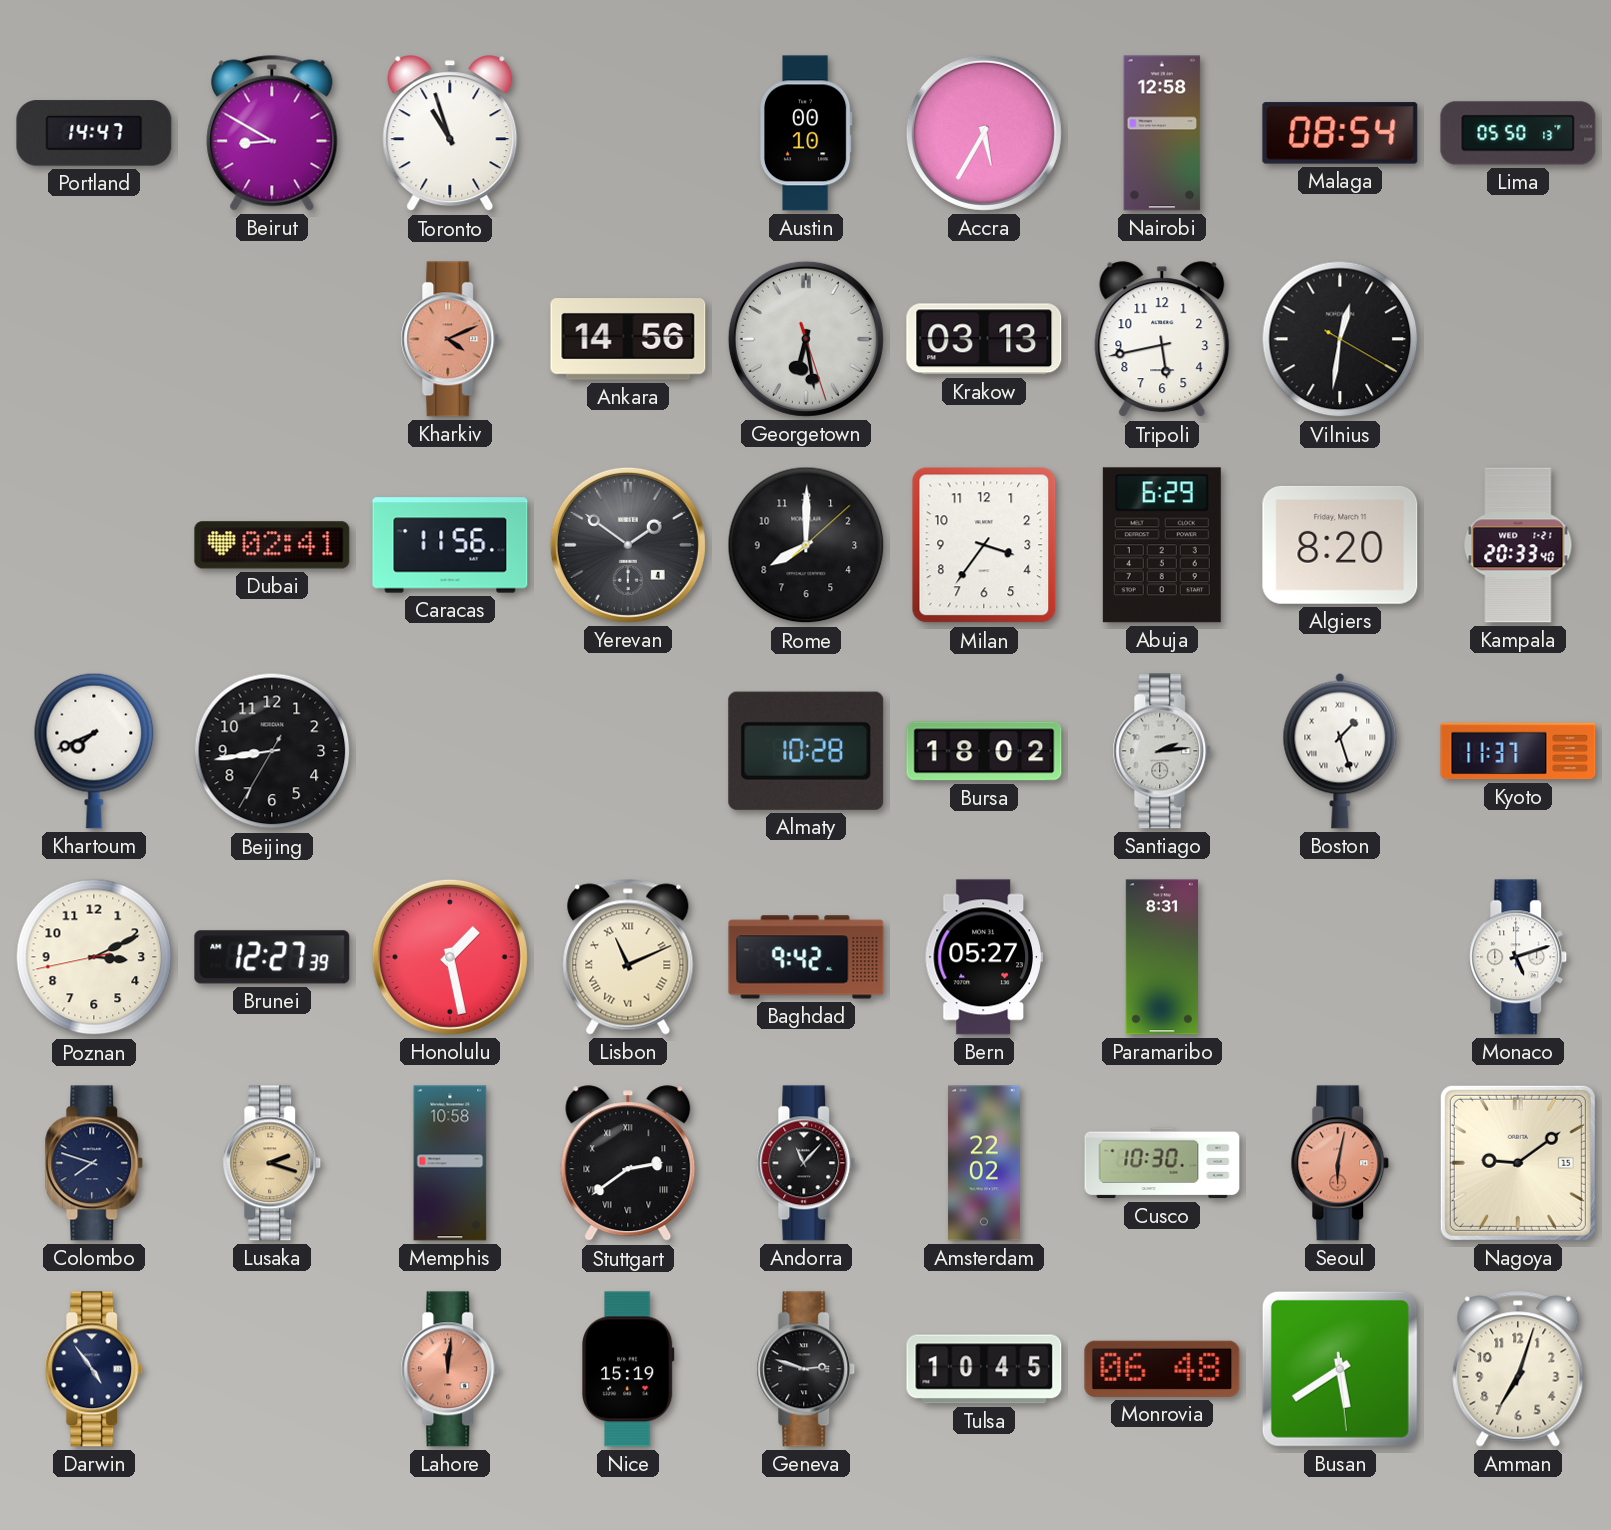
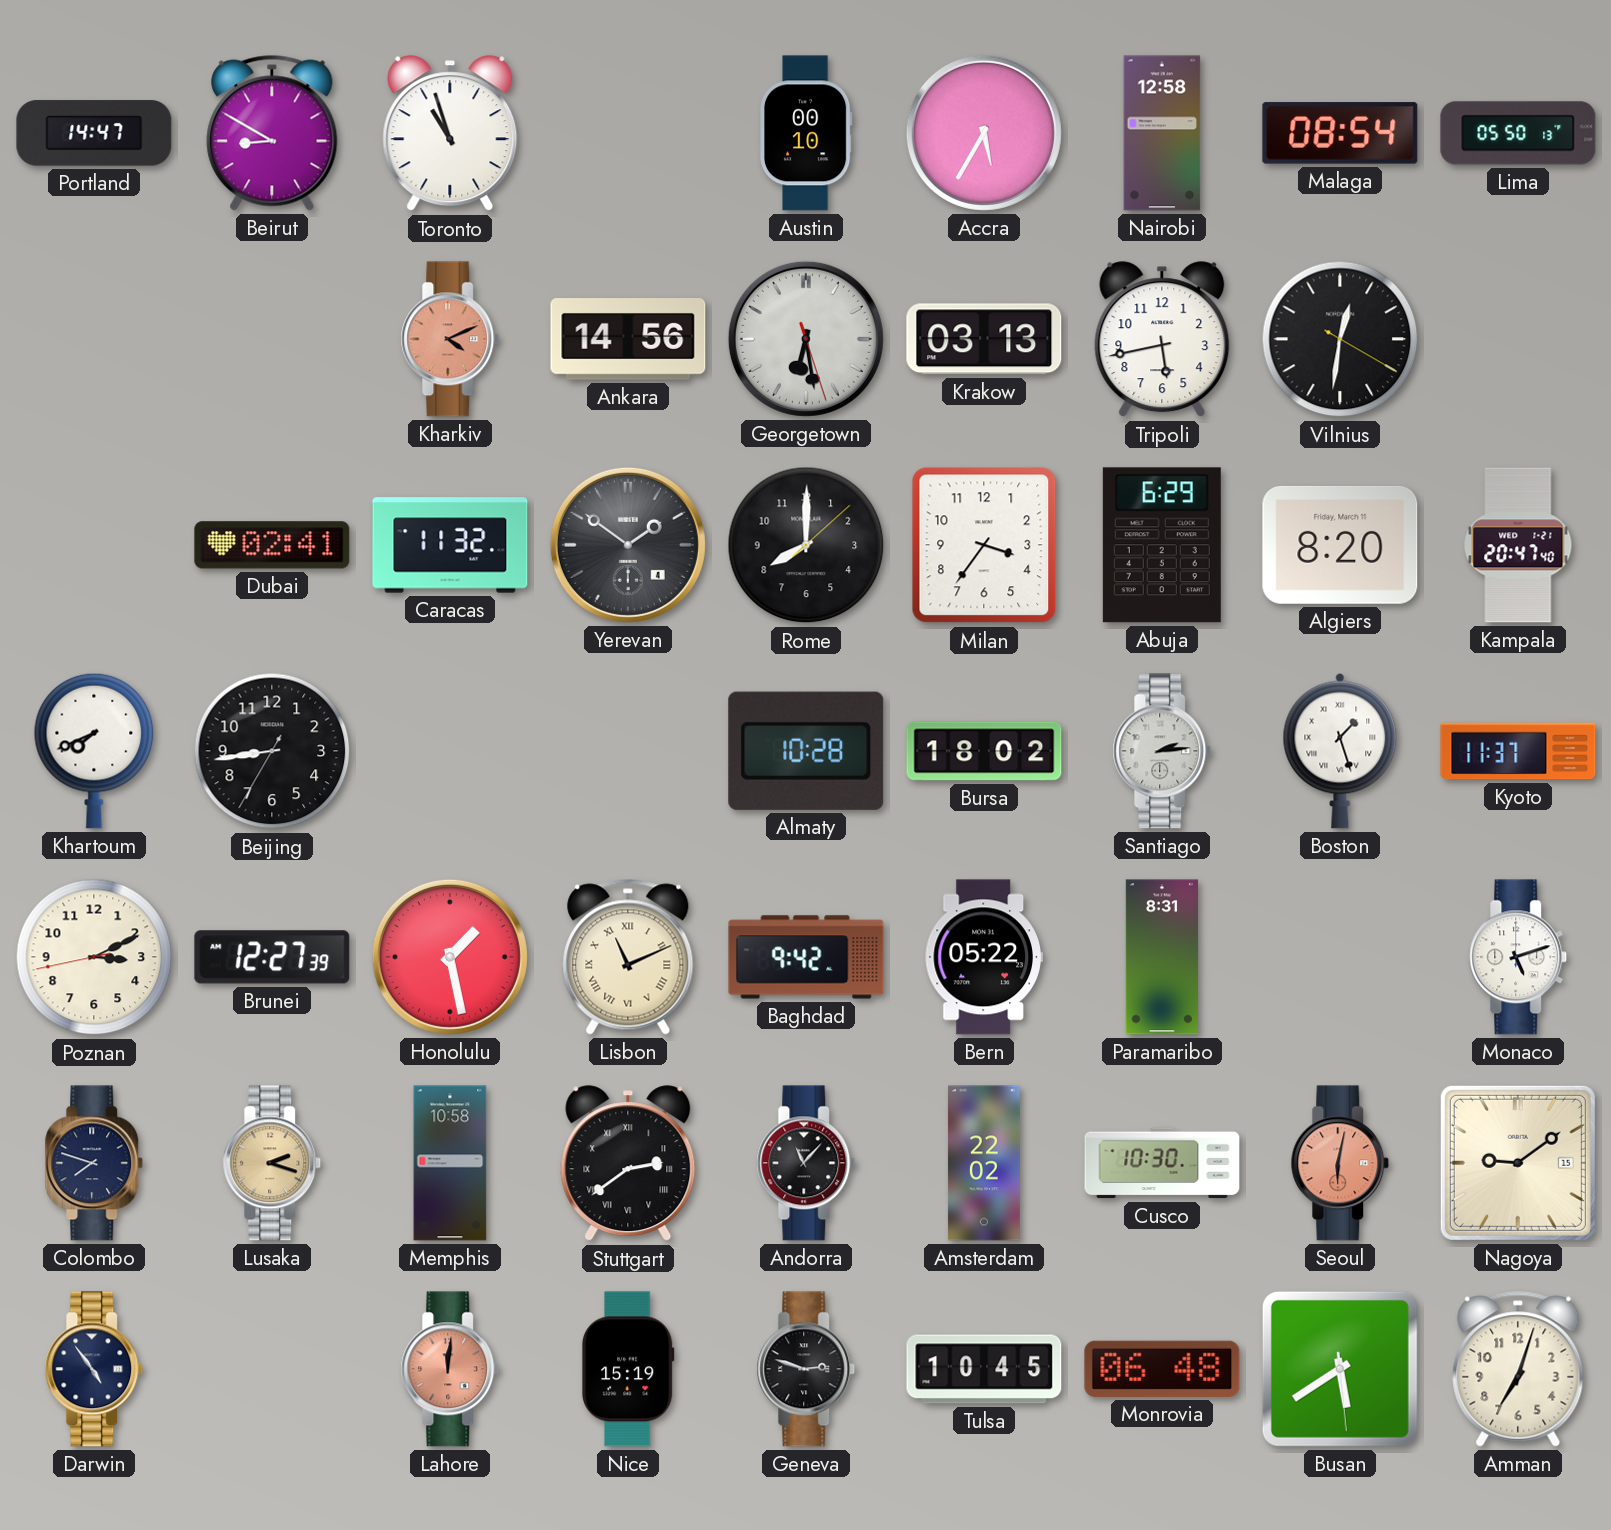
Caracas: 11:56 -> 11:32
Kampala: 20:33 -> 20:47
Bern: 05:27 -> 05:22
